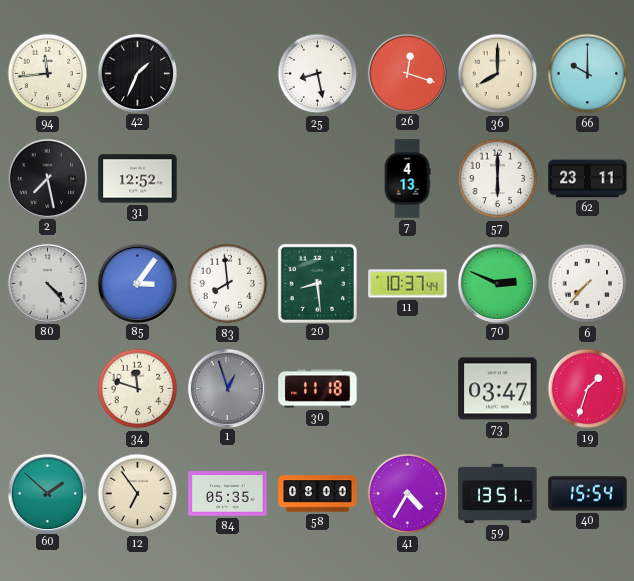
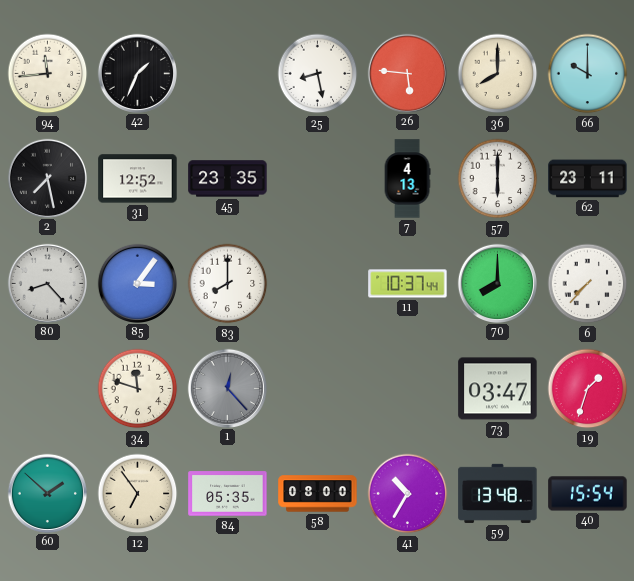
26: 12:18 -> 5:46
45: none -> 23:35
80: 4:23 -> 8:23
83: 7:59 -> 8:00
20: 8:29 -> none
70: 2:49 -> 8:00
1: 12:57 -> 12:23
30: 11:18 -> none
41: 4:35 -> 10:35
59: 13:51 -> 13:48
